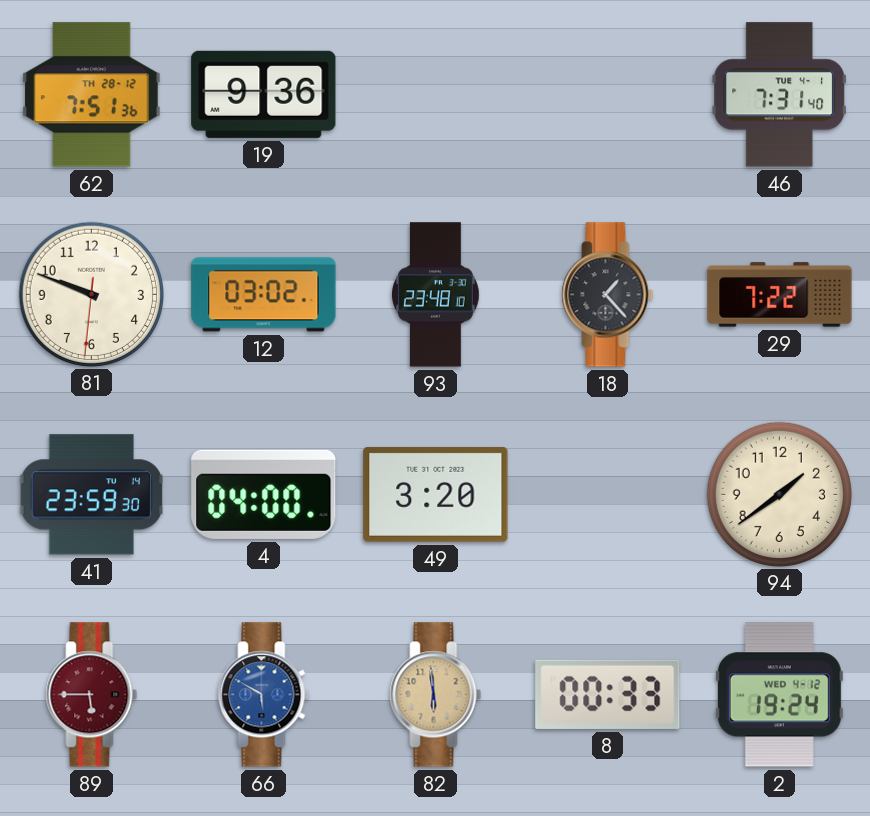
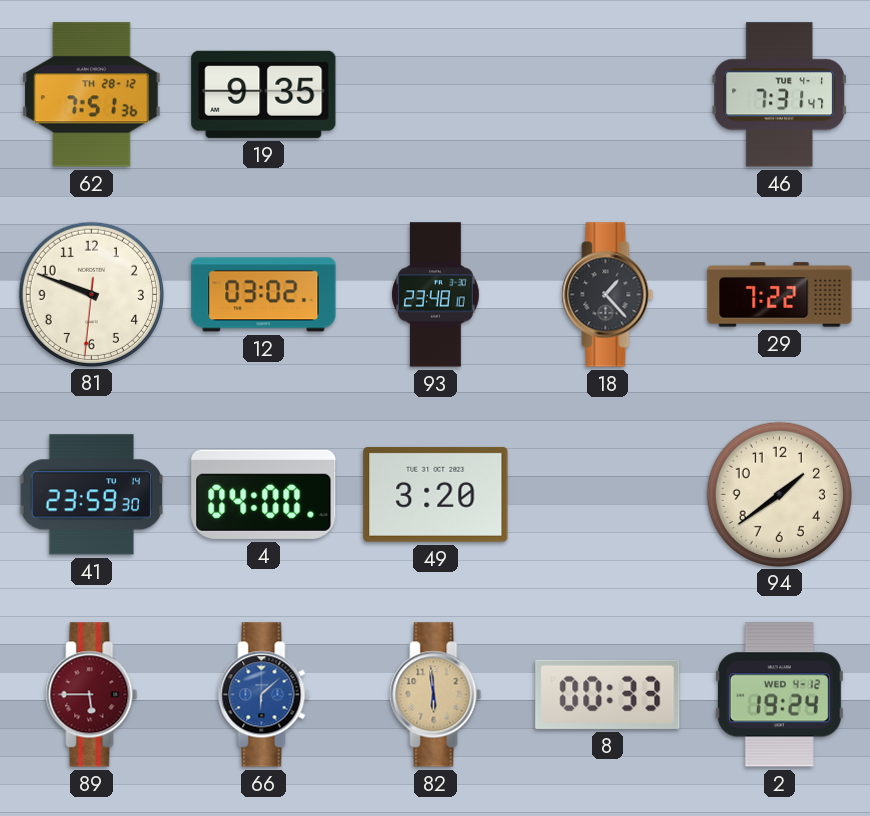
19: 9:36 -> 9:35
46: 7:31:40 -> 7:31:47
66: 5:50 -> 6:08
